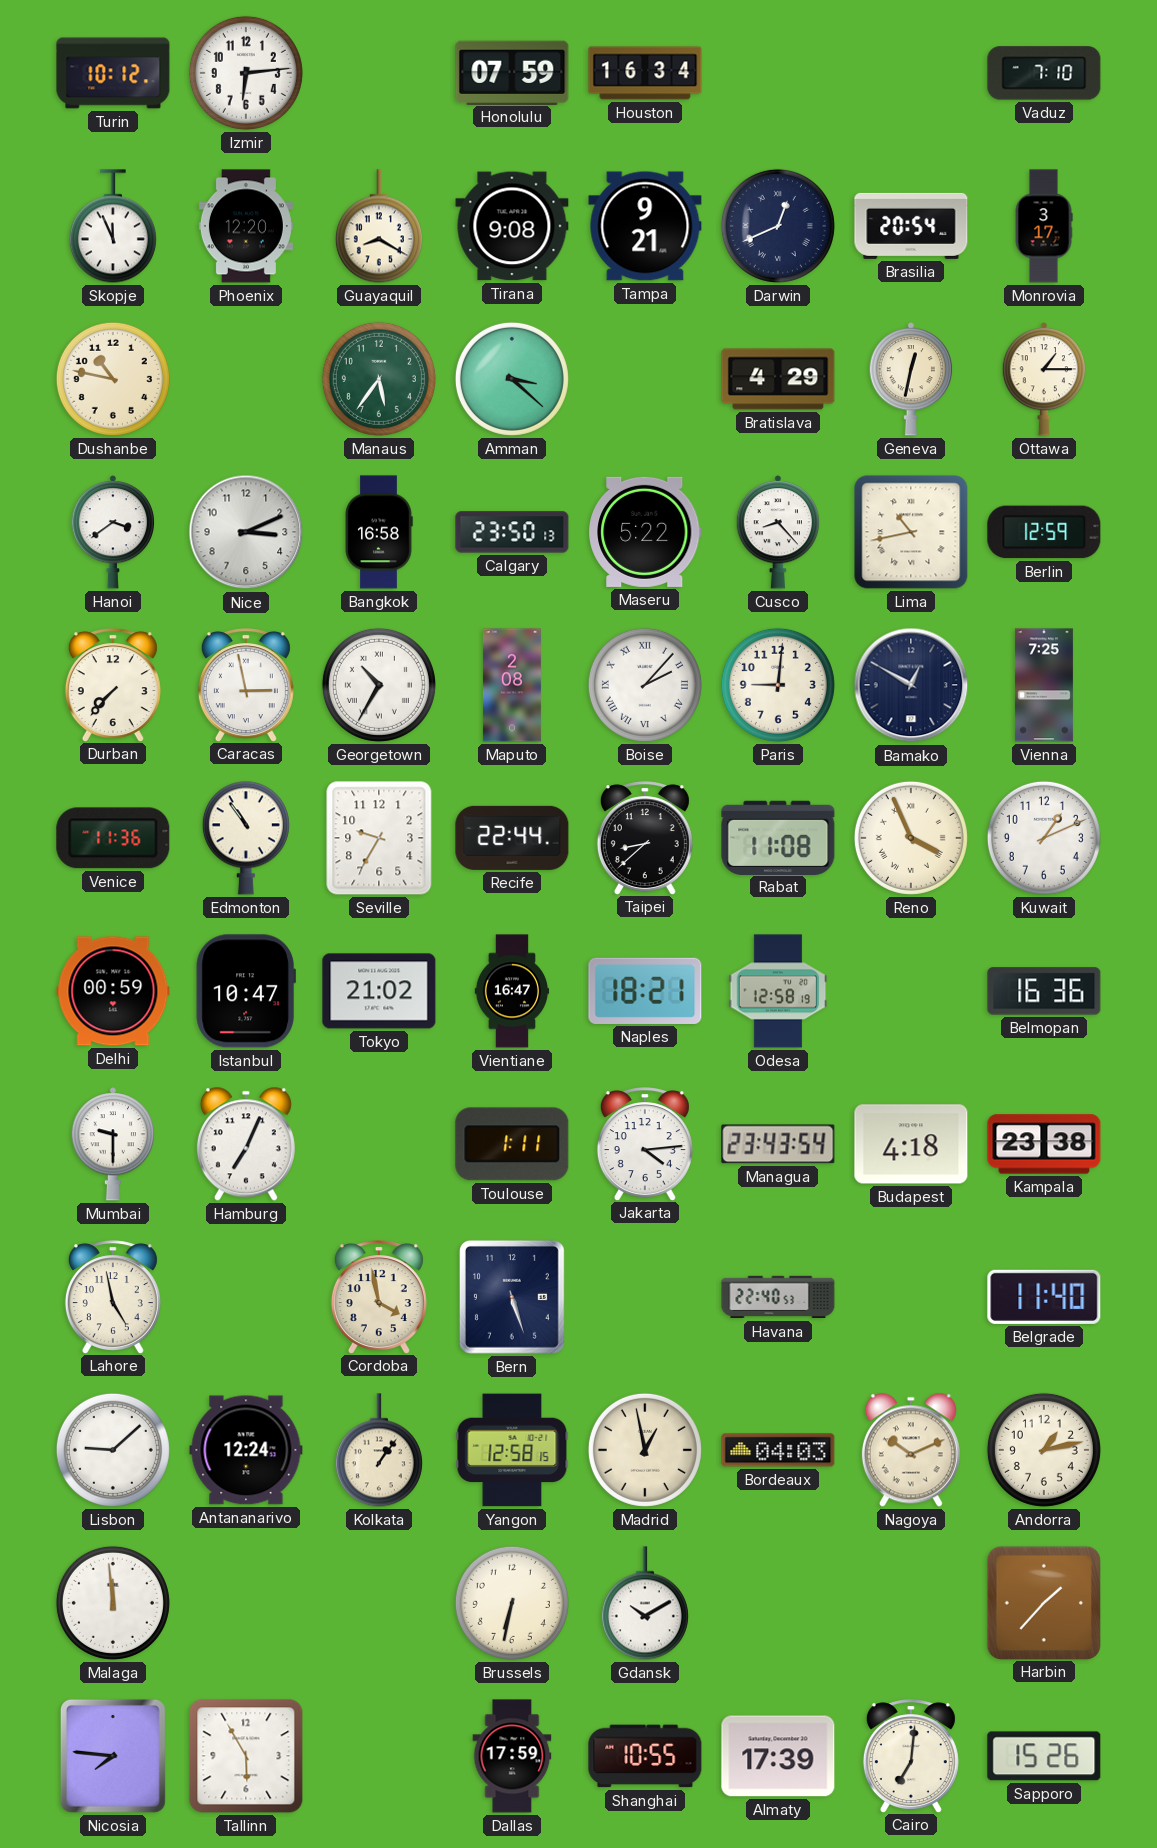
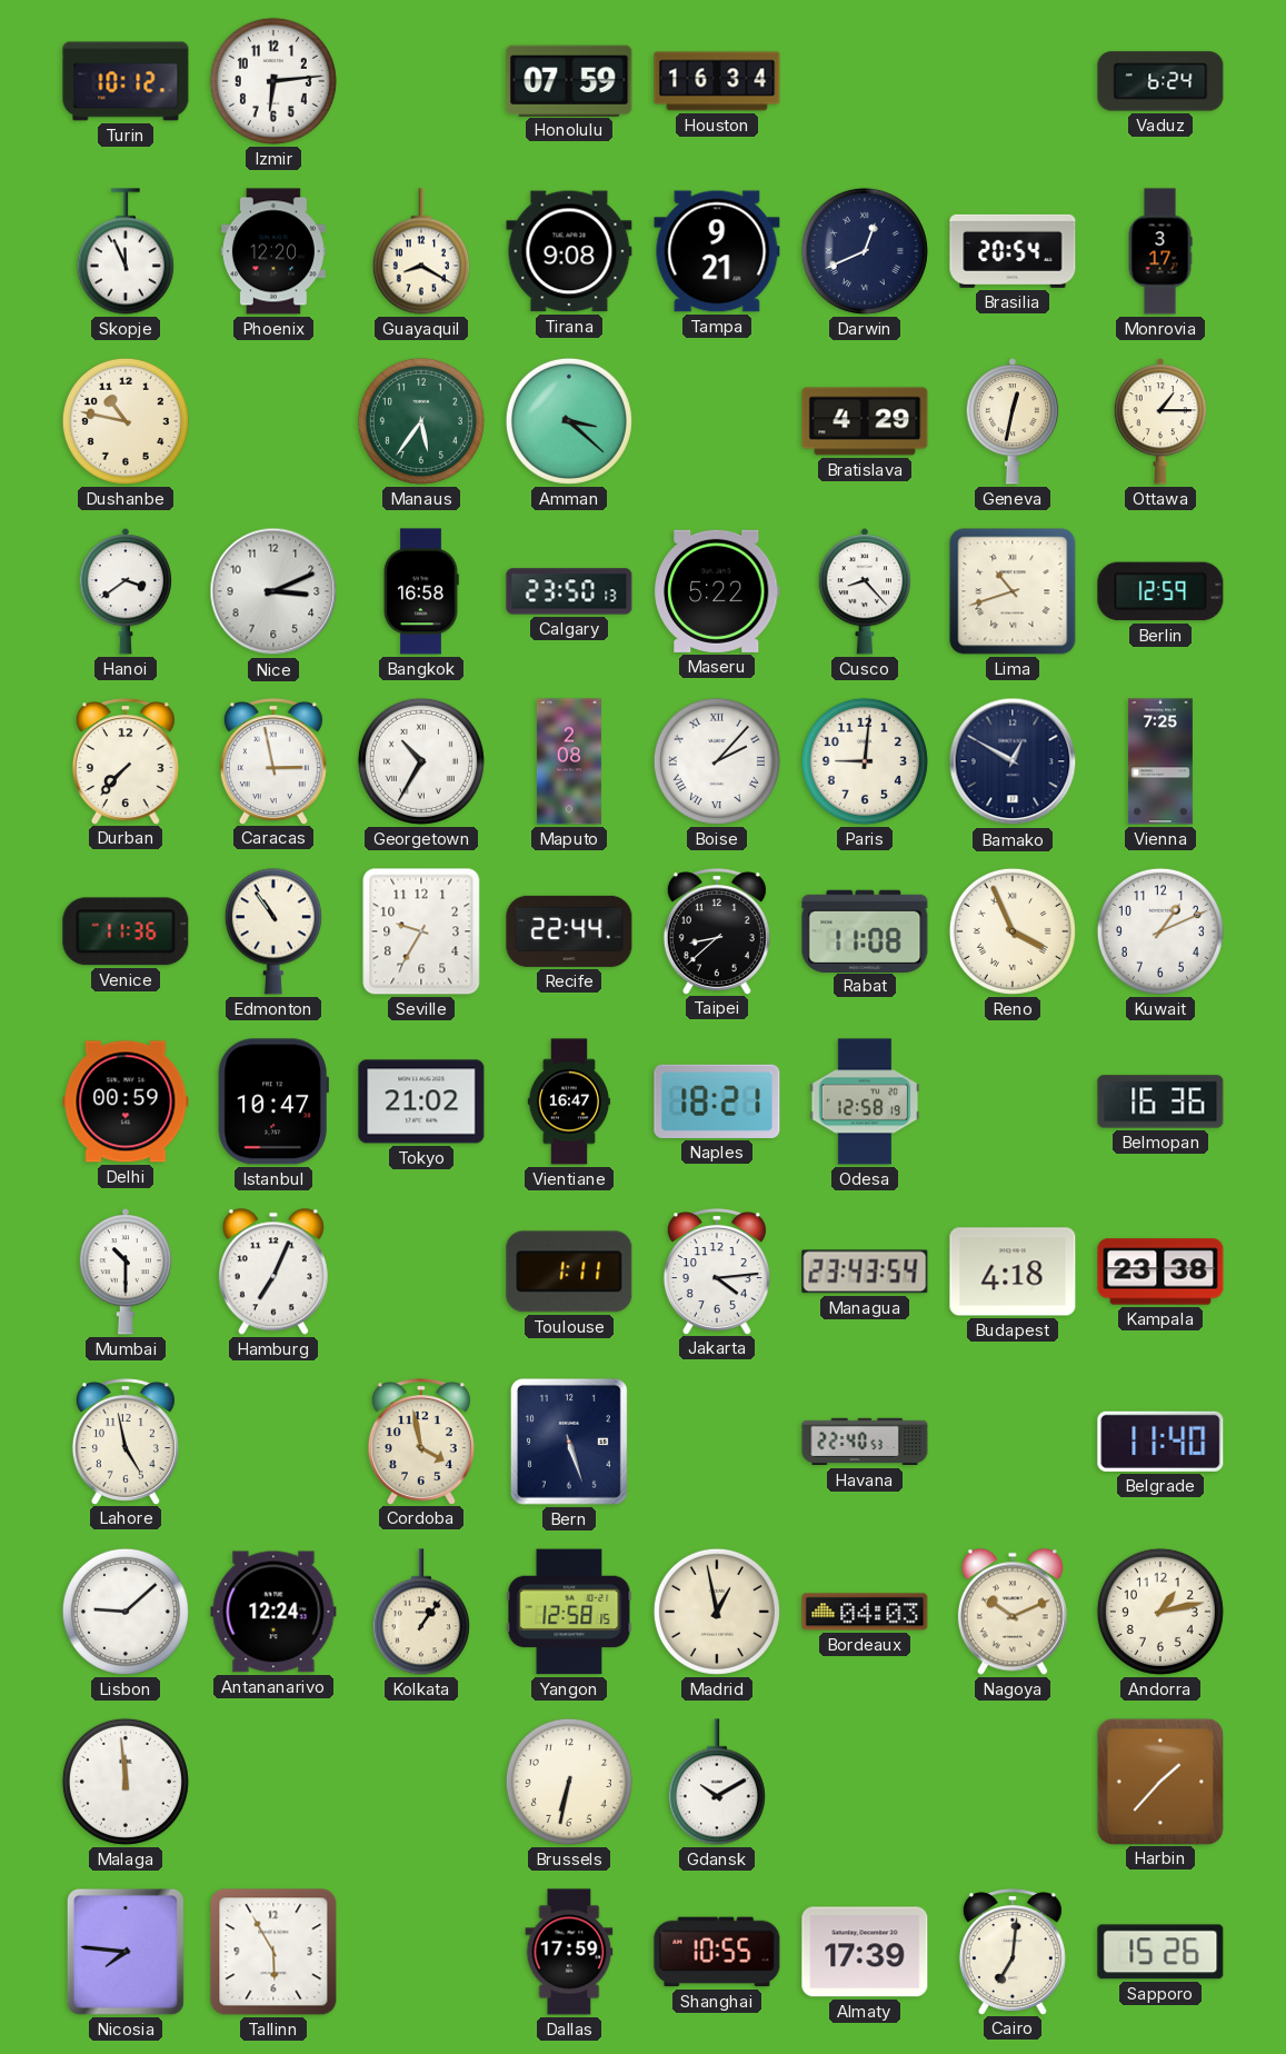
Vaduz: 7:10 -> 6:24
Lima: 10:43 -> 10:42
Mumbai: 9:30 -> 10:30
